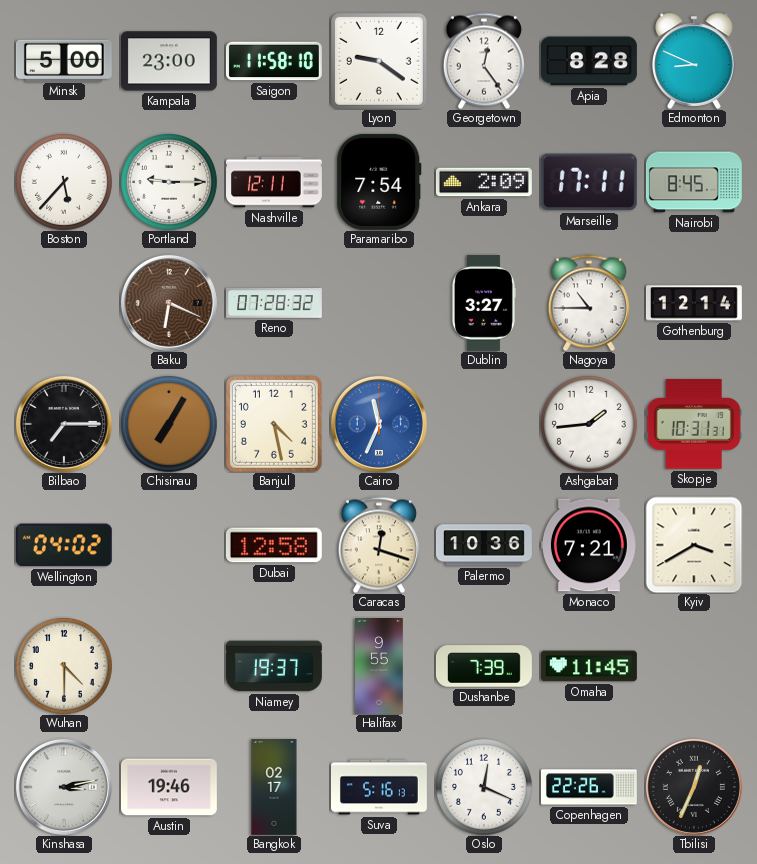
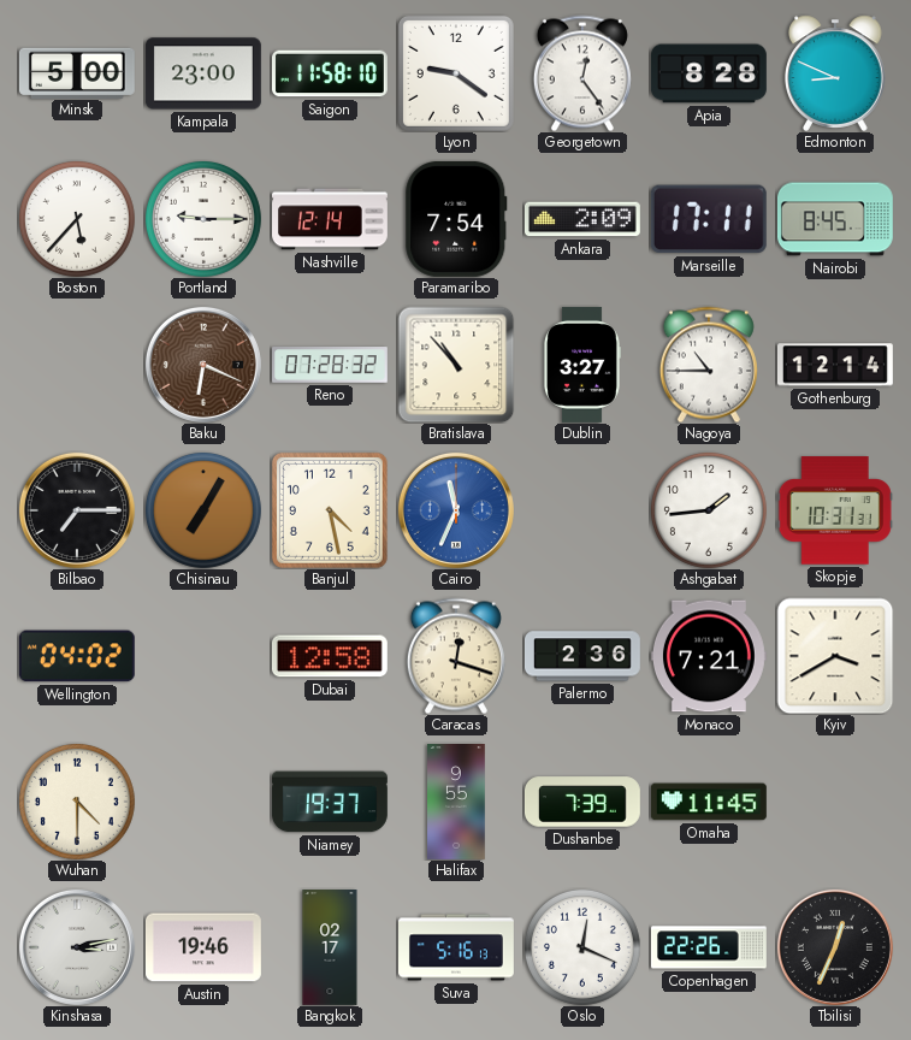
Nashville: 12:11 -> 12:14
Bratislava: none -> 10:53
Palermo: 10:36 -> 2:36
